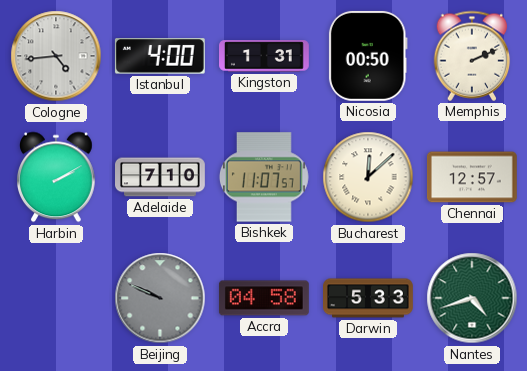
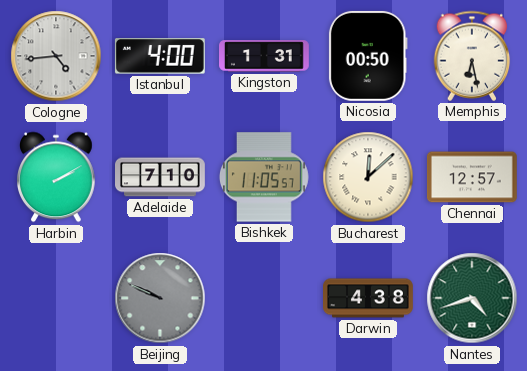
Memphis: 2:11 -> 6:28
Bishkek: 11:07 -> 11:05
Accra: 04:58 -> none
Darwin: 5:33 -> 4:38
